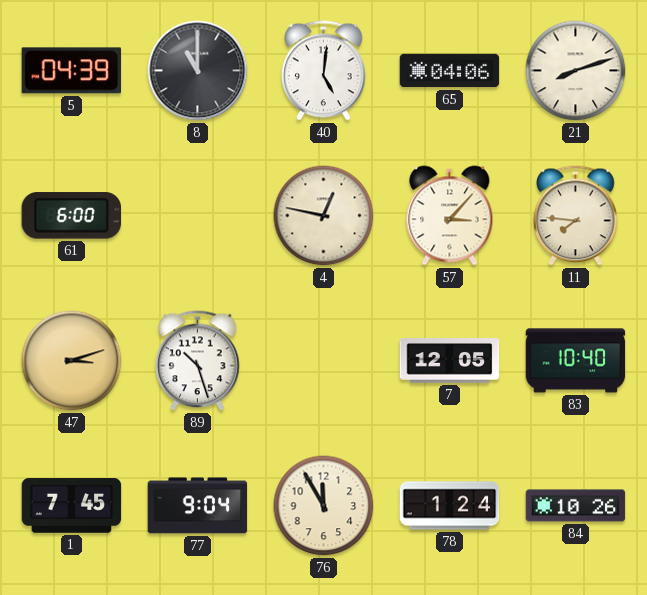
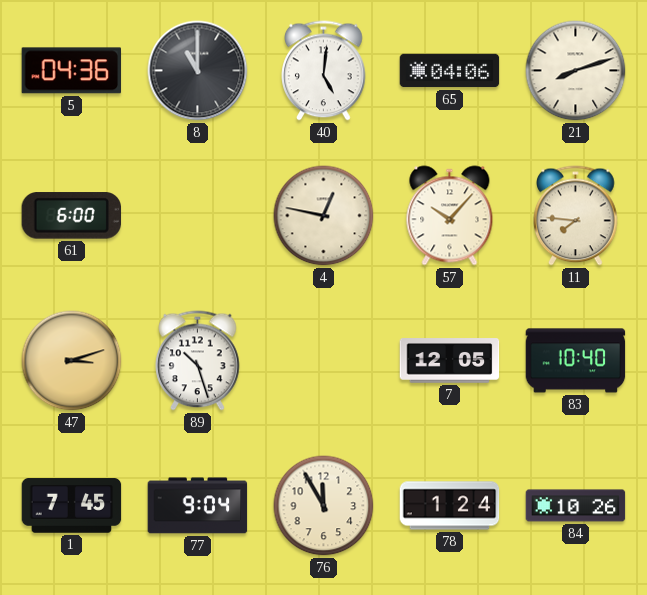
5: 04:39 -> 04:36
57: 3:07 -> 10:07
